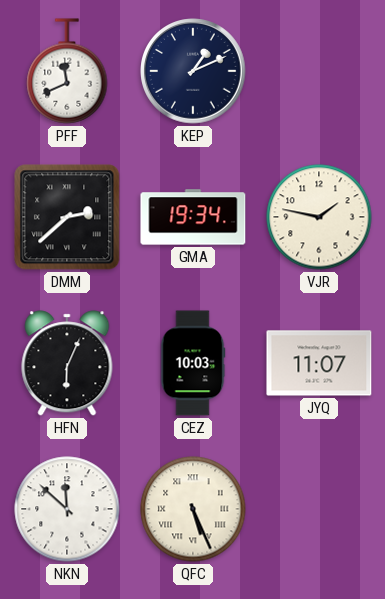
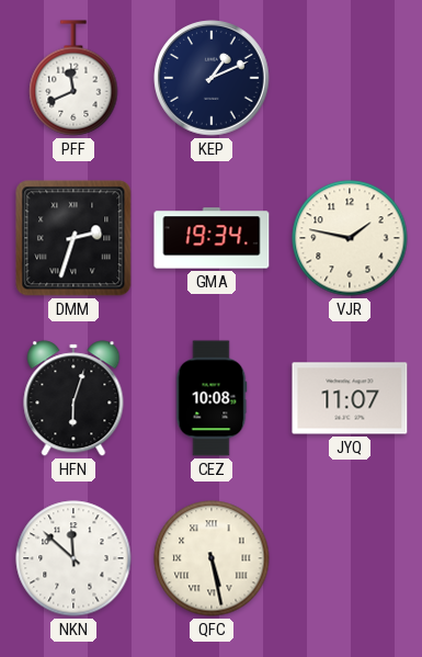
DMM: 2:38 -> 2:33
HFN: 6:04 -> 6:03
CEZ: 10:03 -> 10:08
QFC: 5:26 -> 5:28
